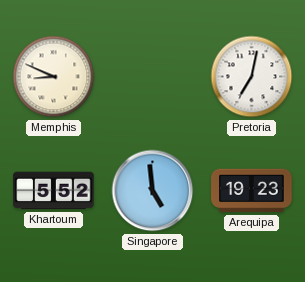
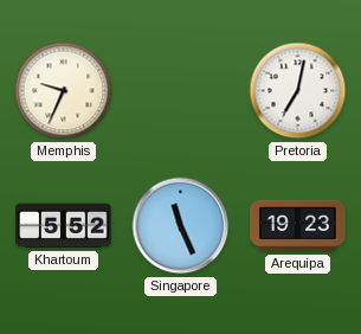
Memphis: 8:49 -> 9:34
Singapore: 4:59 -> 11:26
